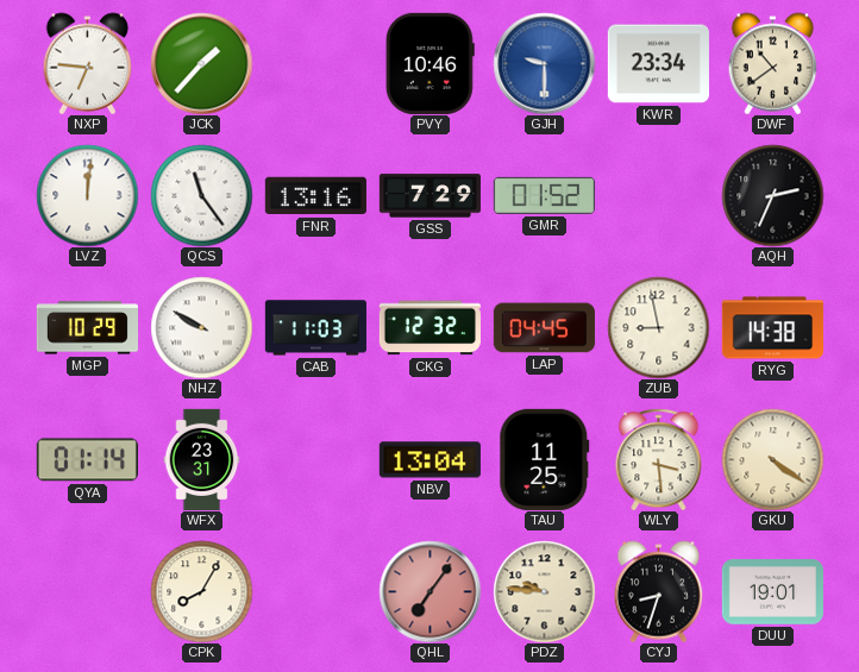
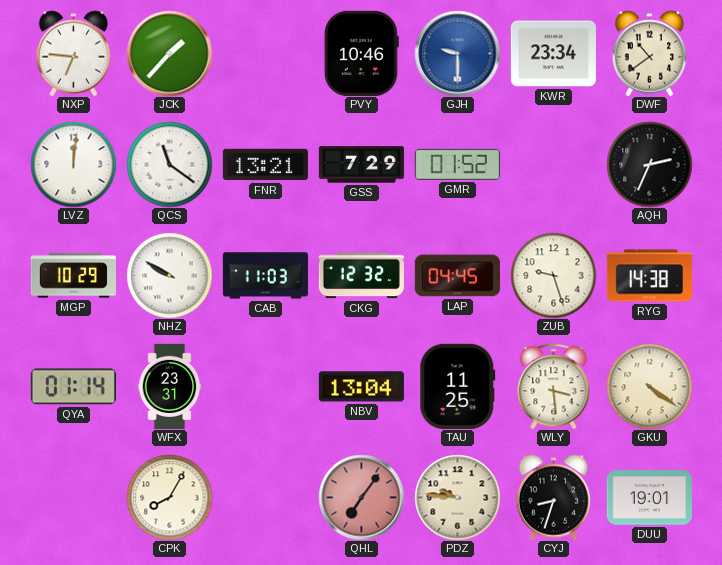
QCS: 11:24 -> 11:21
FNR: 13:16 -> 13:21
ZUB: 8:58 -> 9:27
